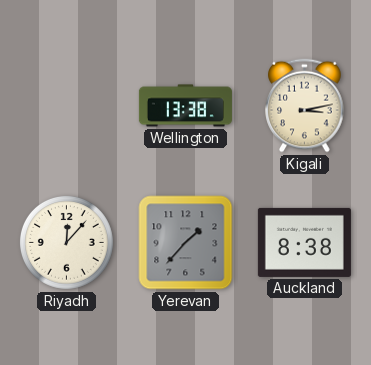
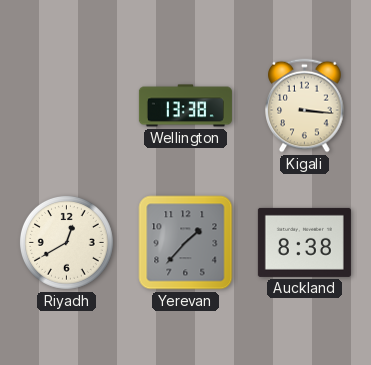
Kigali: 3:13 -> 3:16
Riyadh: 12:07 -> 12:40
